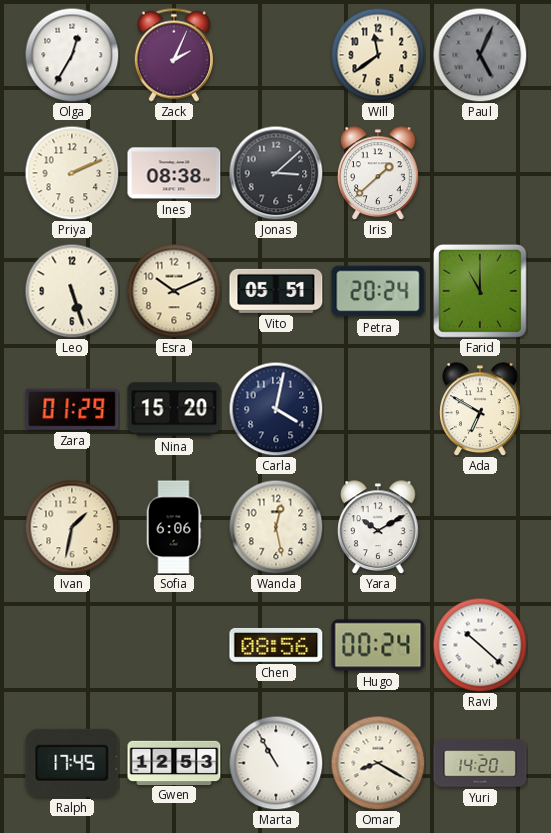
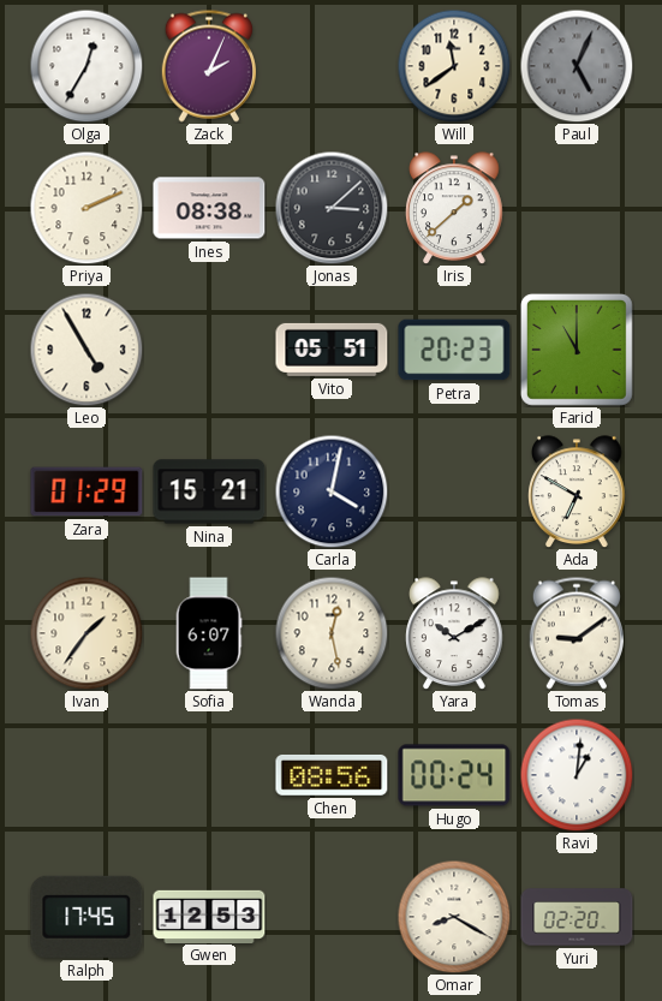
Leo: 5:27 -> 4:55
Esra: 10:11 -> none
Petra: 20:24 -> 20:23
Nina: 15:20 -> 15:21
Ivan: 1:32 -> 1:36
Sofia: 6:06 -> 6:07
Tomas: none -> 9:09
Ravi: 10:22 -> 1:01
Marta: 10:55 -> none
Yuri: 14:20 -> 02:20
